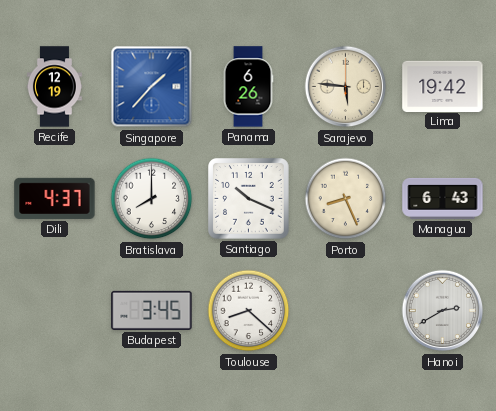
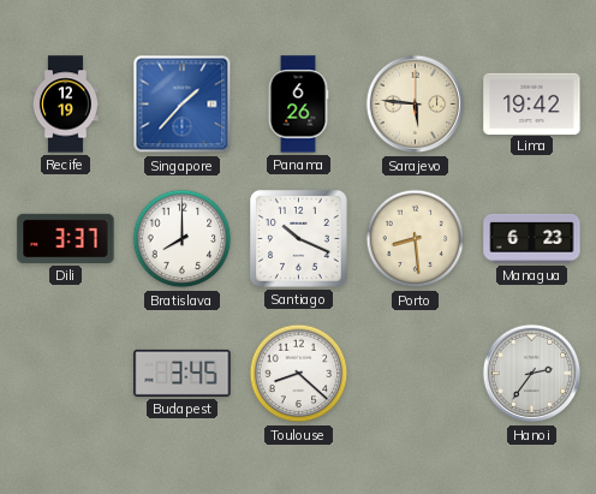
Dili: 4:37 -> 3:37
Porto: 8:26 -> 8:29
Managua: 6:43 -> 6:23
Hanoi: 2:40 -> 2:36
